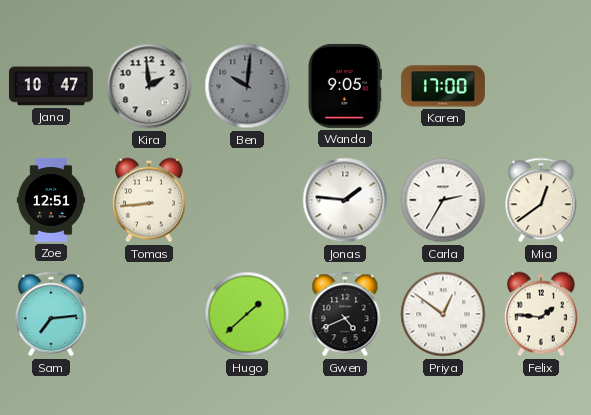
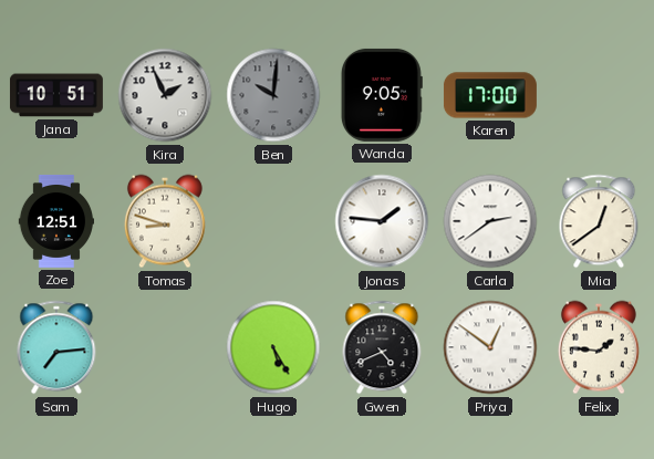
Jana: 10:47 -> 10:51
Kira: 1:59 -> 1:56
Tomas: 8:44 -> 8:48
Carla: 2:35 -> 2:39
Hugo: 1:38 -> 5:25
